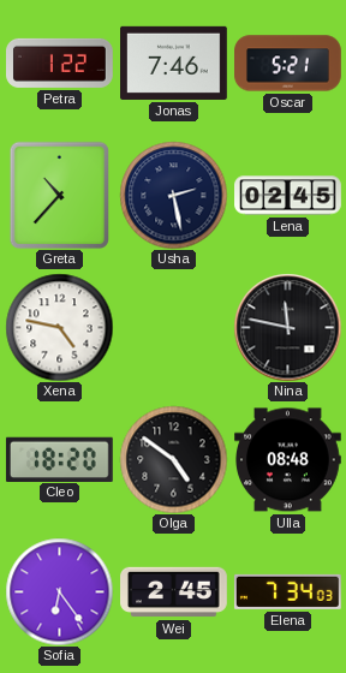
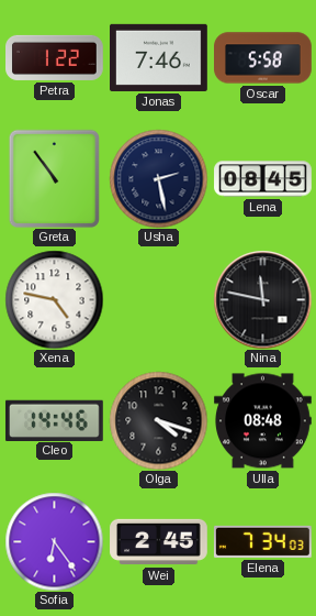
Oscar: 5:21 -> 5:58
Greta: 10:37 -> 10:54
Lena: 02:45 -> 08:45
Cleo: 18:20 -> 14:46
Olga: 4:51 -> 4:18
